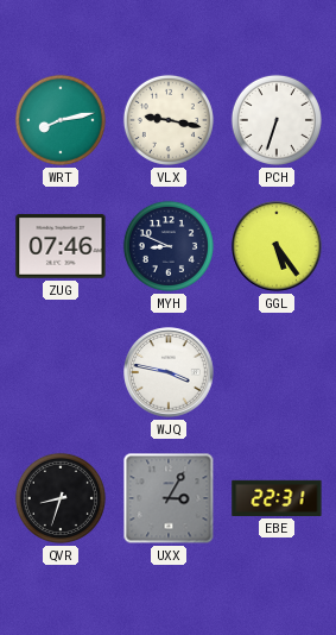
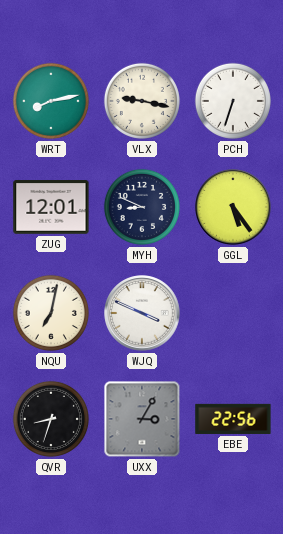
ZUG: 07:46 -> 12:01
NQU: none -> 7:02
WJQ: 3:47 -> 3:49
EBE: 22:31 -> 22:56
